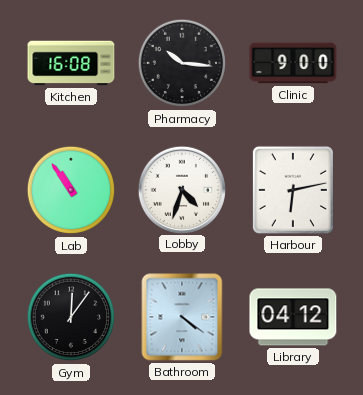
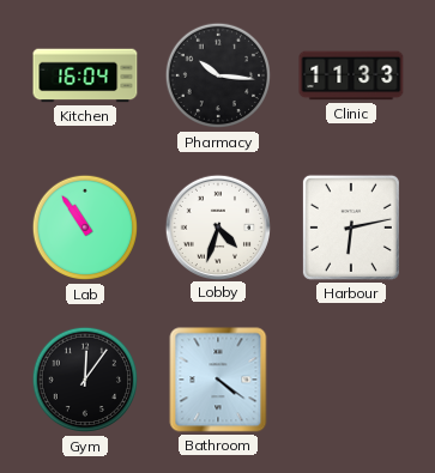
Kitchen: 16:08 -> 16:04
Clinic: 9:00 -> 11:33
Library: 04:12 -> none
